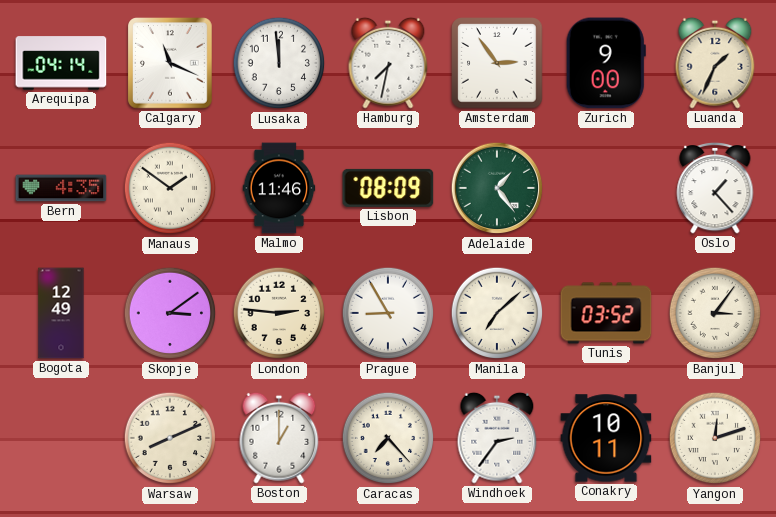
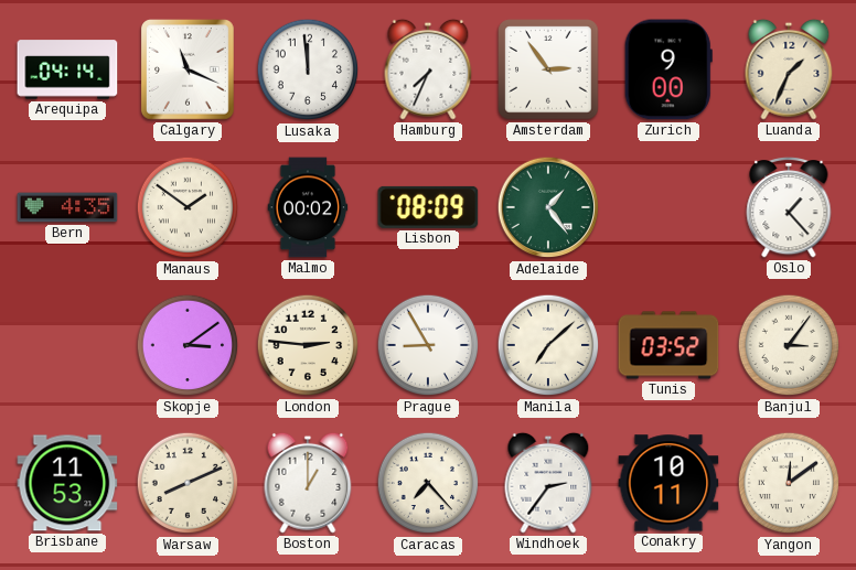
Hamburg: 7:32 -> 7:34
Malmo: 11:46 -> 00:02
Bogota: 12:49 -> none
Brisbane: none -> 11:53
Yangon: 12:12 -> 12:09
